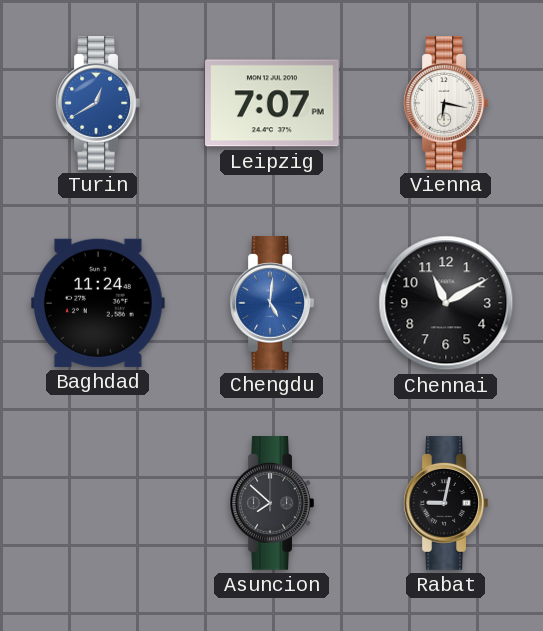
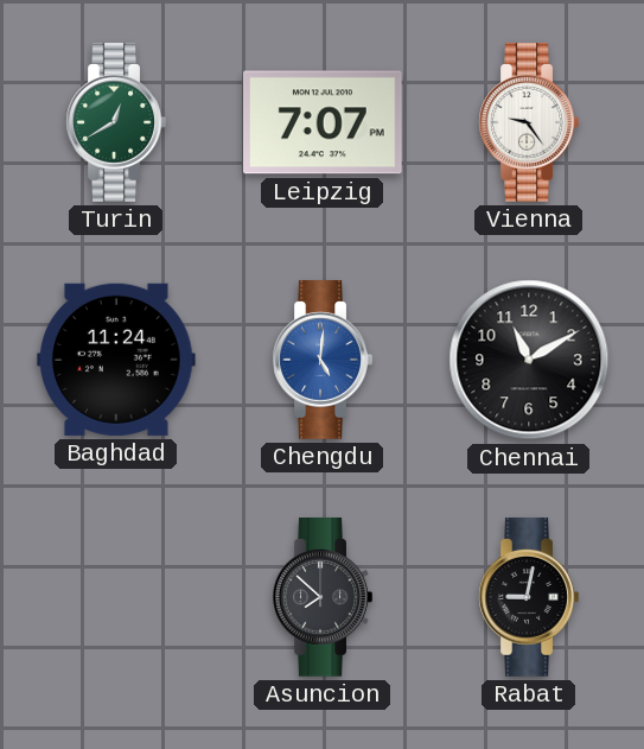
Turin dial: blue -> green
Vienna: 6:17 -> 9:24
